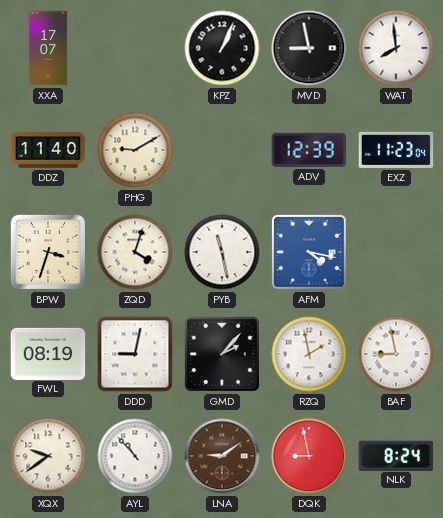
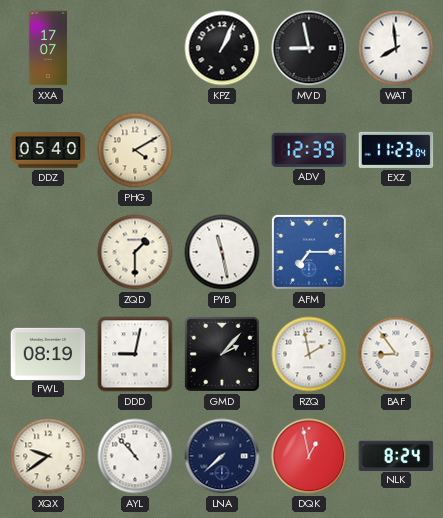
DDZ: 11:40 -> 05:40
PHG: 9:10 -> 4:10
BPW: 3:33 -> none
ZQD: 4:03 -> 1:30
AFM: 4:17 -> 7:15
BAF: 8:58 -> 8:54
LNA: 9:09 -> 7:38
LNA dial: brown -> navy
DQK: 8:58 -> 12:58
